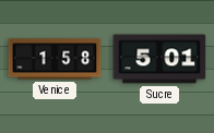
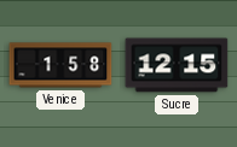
Sucre: 5:01 -> 12:15
